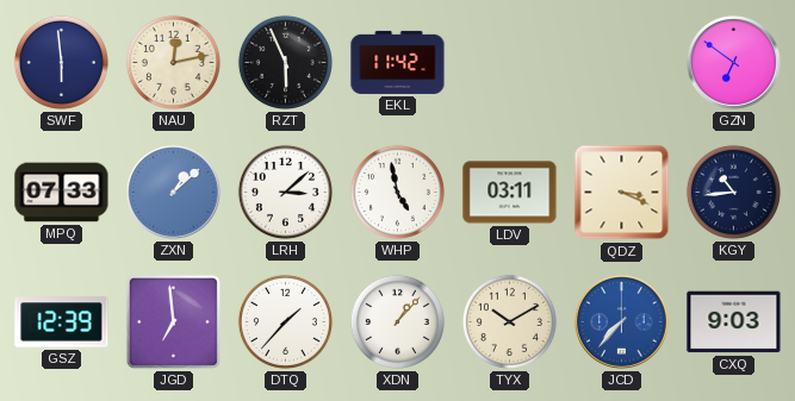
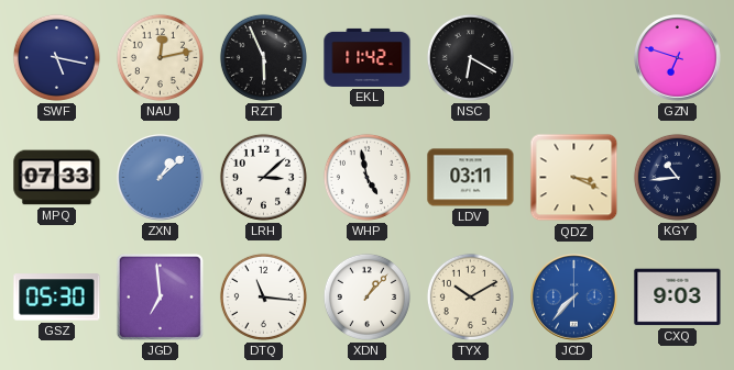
SWF: 5:59 -> 5:17
NSC: none -> 6:20
GZN: 6:51 -> 6:48
GSZ: 12:39 -> 05:30
DTQ: 1:37 -> 11:16
